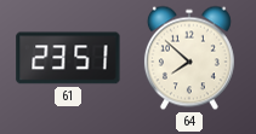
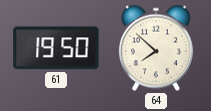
61: 23:51 -> 19:50
